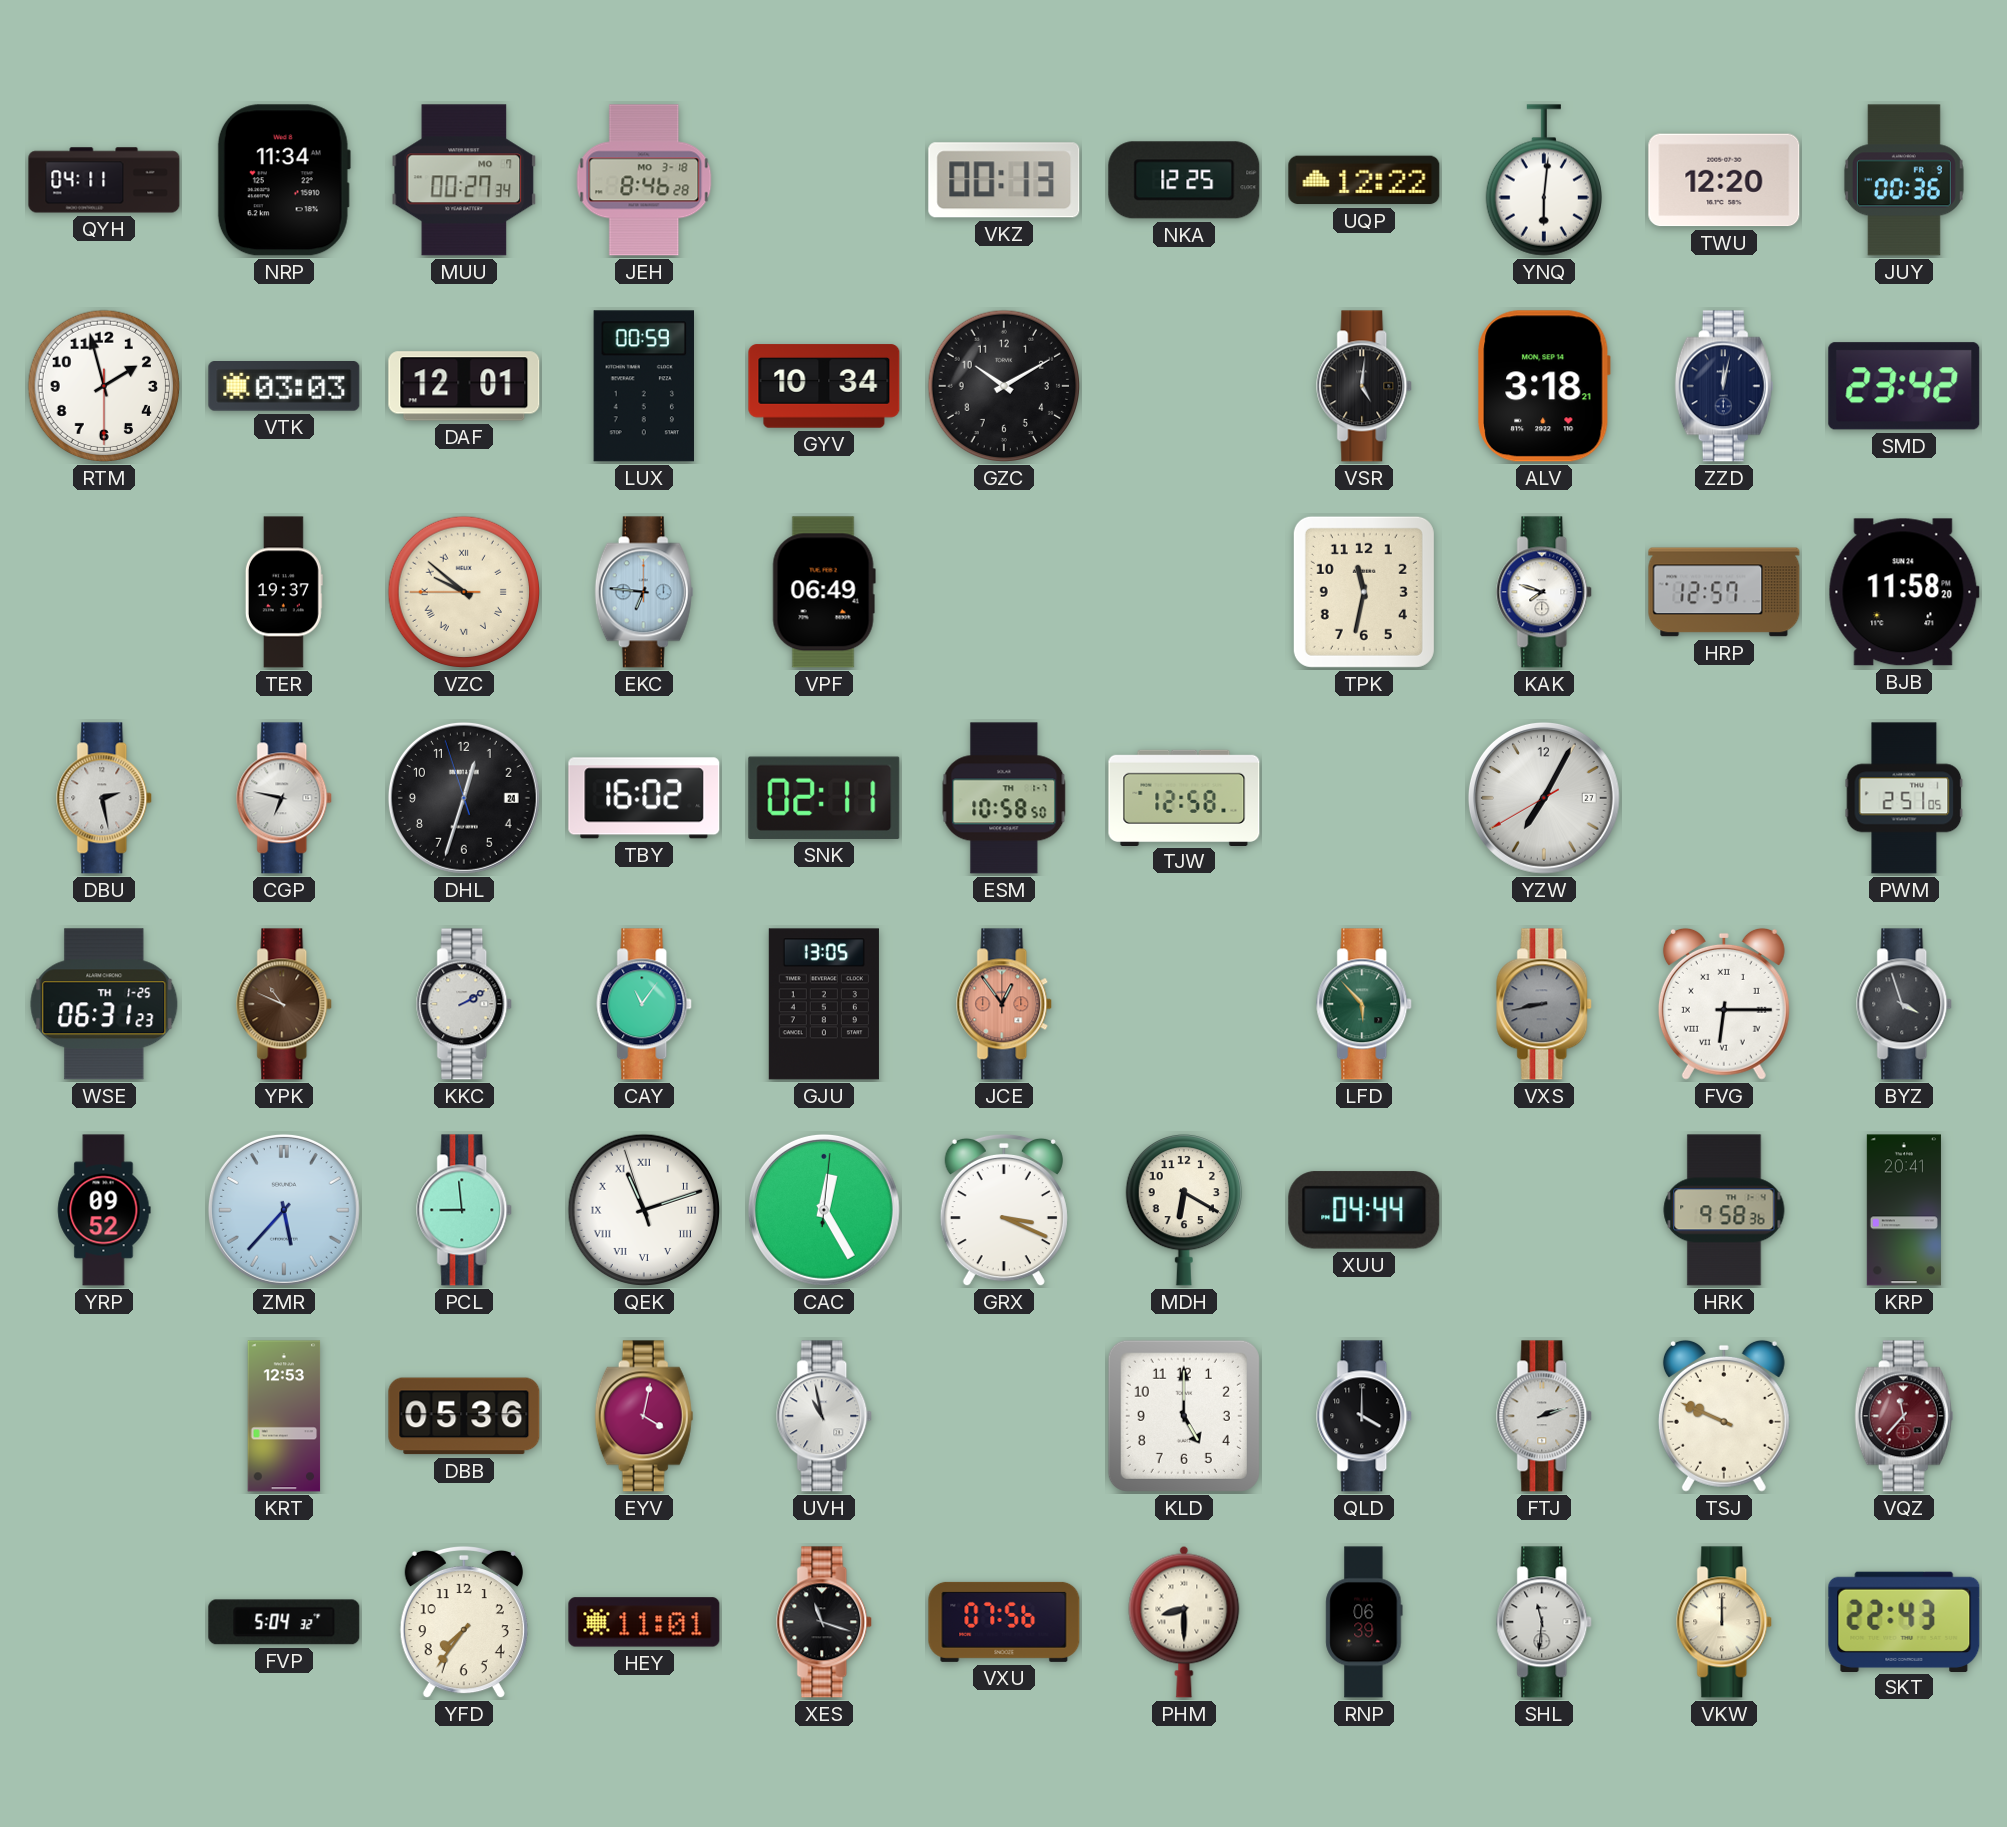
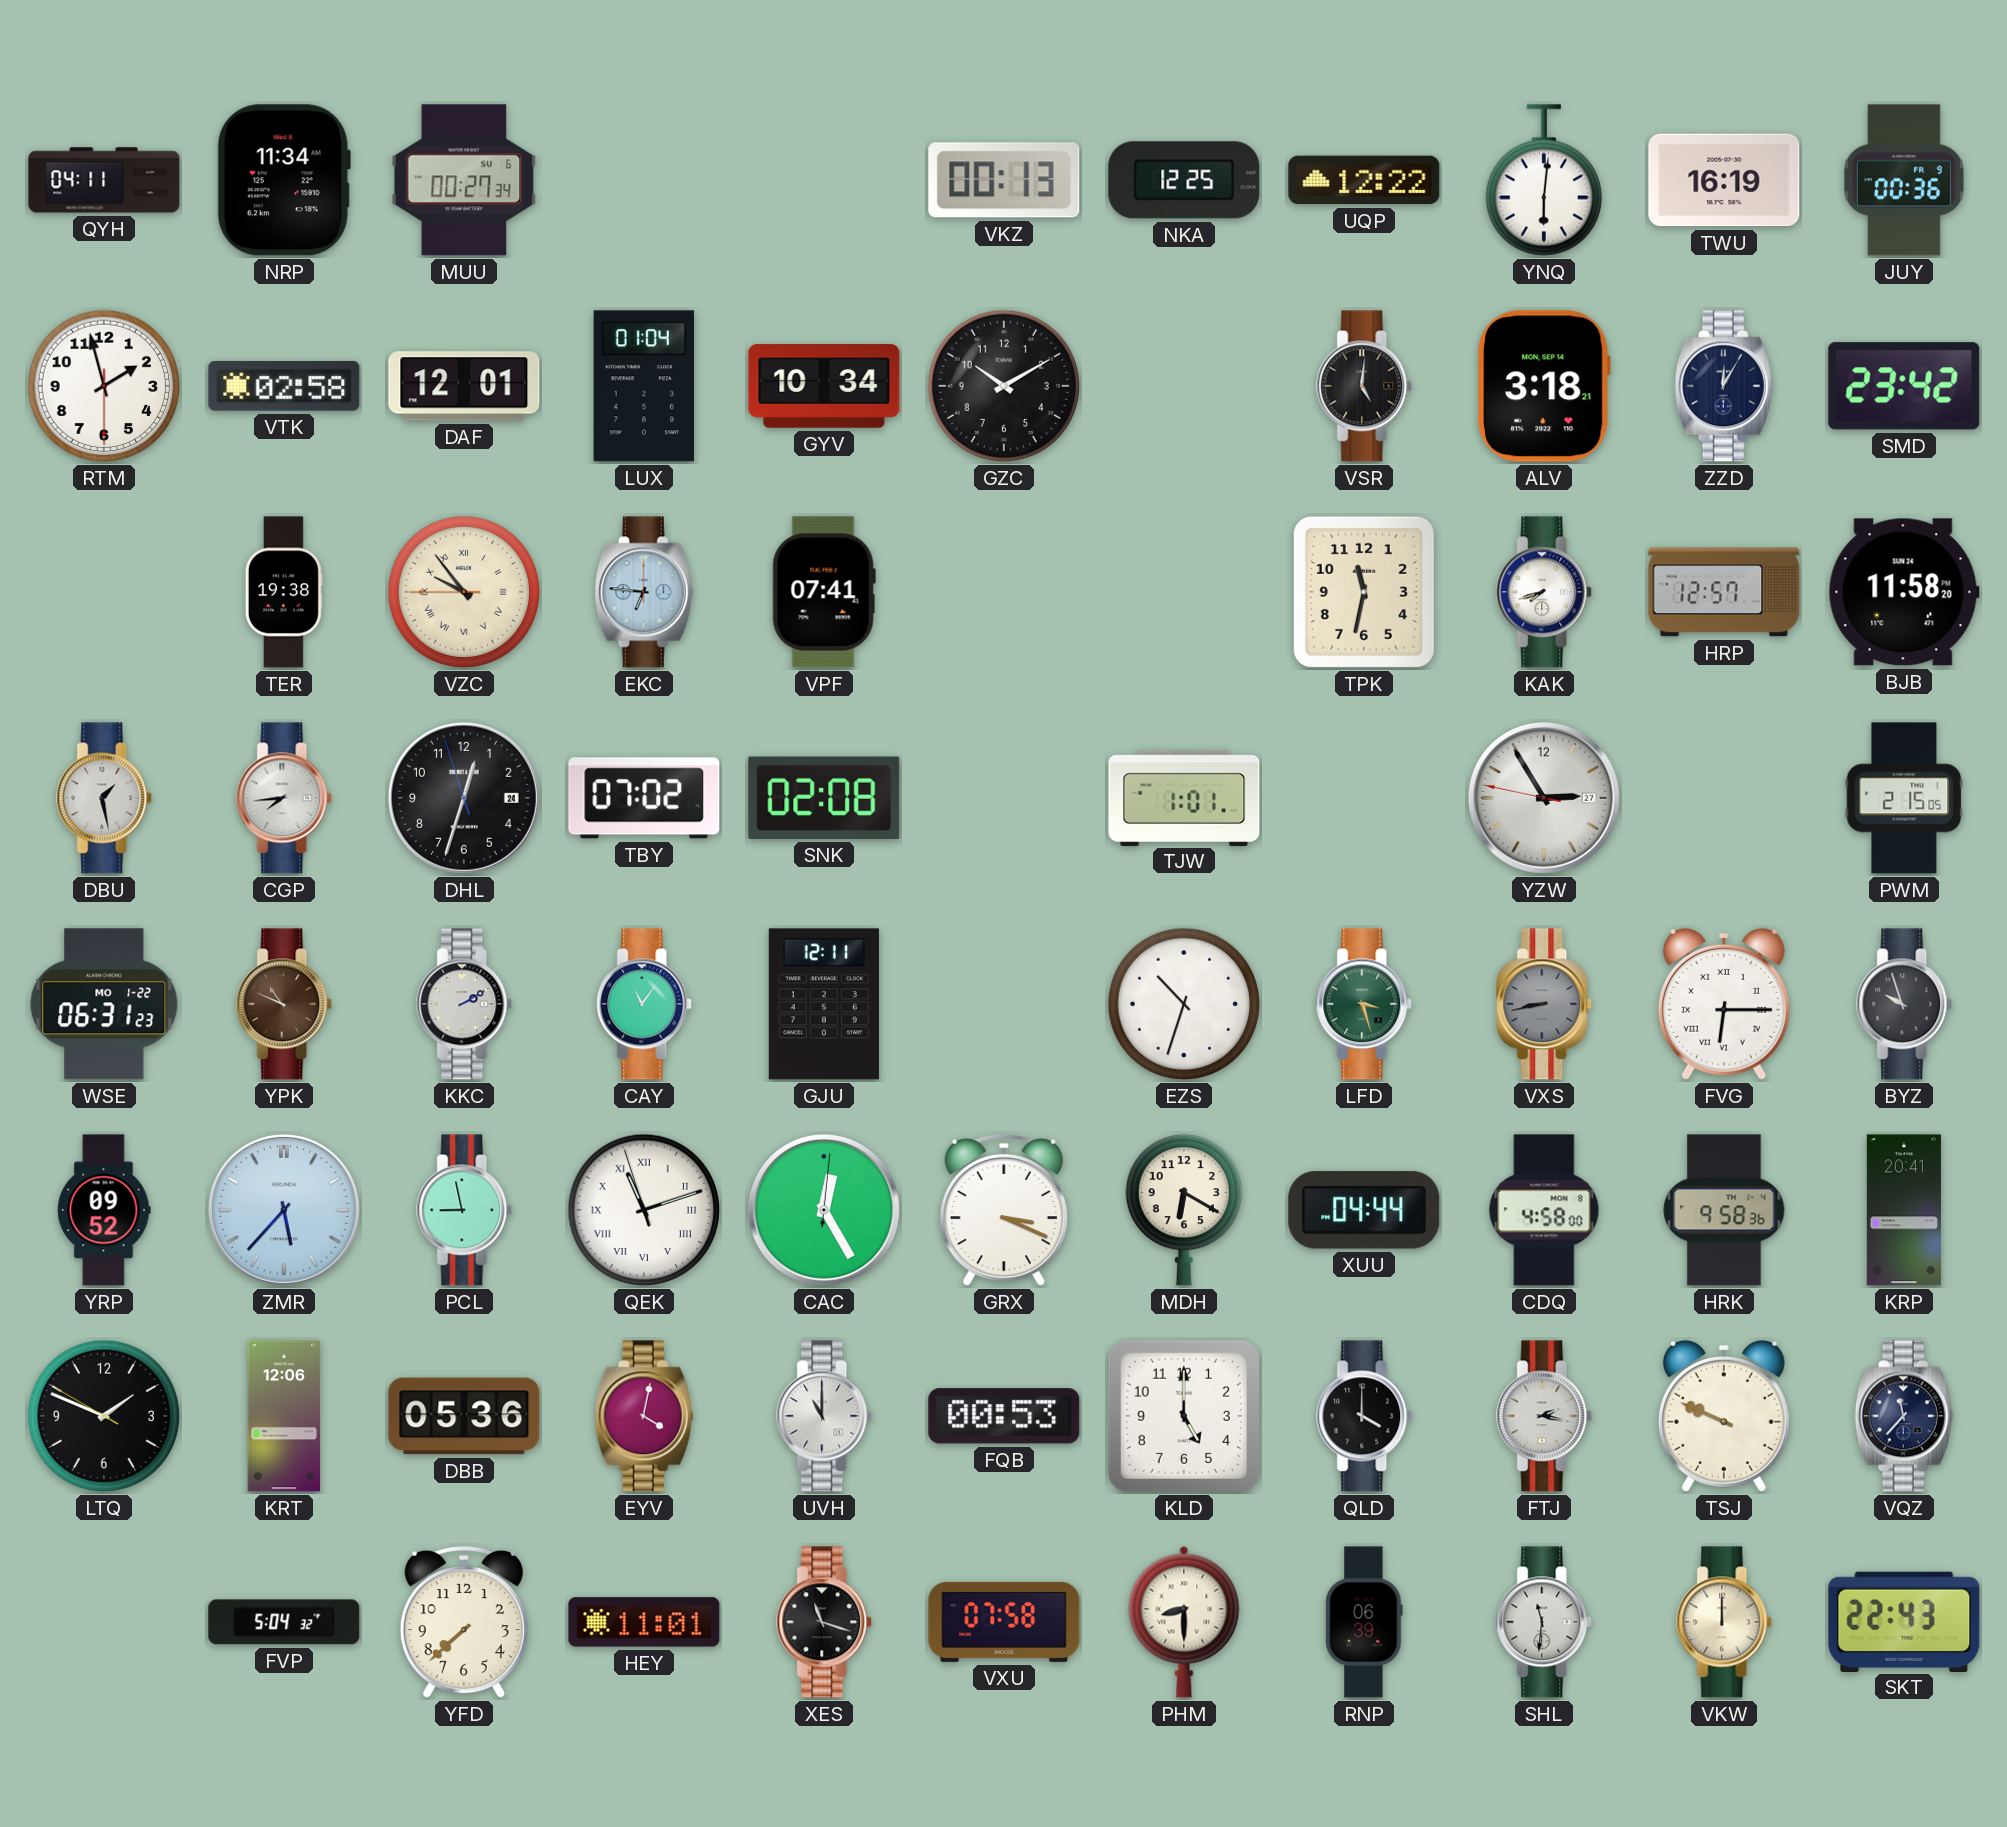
MUU date: MO 7 -> SU 6
JEH: 8:46 -> none
TWU: 12:20 -> 16:19
VTK: 03:03 -> 02:58
LUX: 00:59 -> 01:04
ZZD: 12:02 -> 12:05
TER: 19:37 -> 19:38
VZC: 9:51 -> 9:53
VPF: 06:49 -> 07:41
KAK: 7:48 -> 7:42
DBU: 2:28 -> 1:28
CGP: 6:47 -> 7:44
TBY: 16:02 -> 07:02
SNK: 02:11 -> 02:08
ESM: 10:58 -> none
TJW: 12:58 -> 1:01
YZW: 7:04 -> 2:54
PWM: 2:51 -> 2:15
WSE date: TH 1-25 -> MO 1-22
GJU: 13:05 -> 12:11
JCE: 12:54 -> none
EZS: none -> 10:33
LFD: 5:53 -> 3:27
BYZ: 3:57 -> 9:57
PCL: 8:59 -> 8:58
CDQ: none -> 4:58
LTQ: none -> 1:48
KRT: 12:53 -> 12:06
UVH: 10:58 -> 11:00
FQB: none -> 00:53
FTJ: 2:12 -> 2:17
VQZ dial: burgundy -> navy
YFD: 7:36 -> 7:38
VXU: 07:56 -> 07:58
